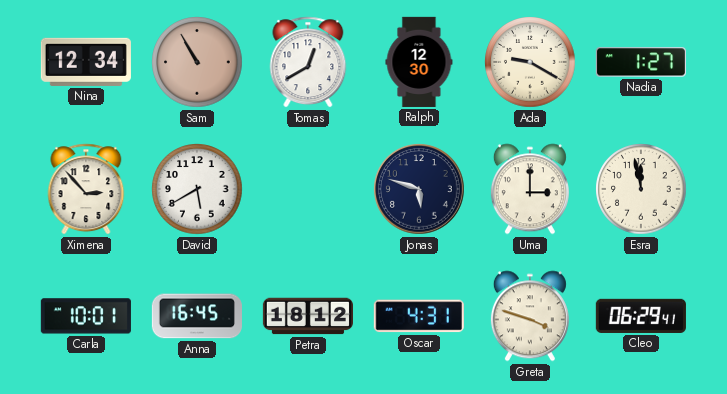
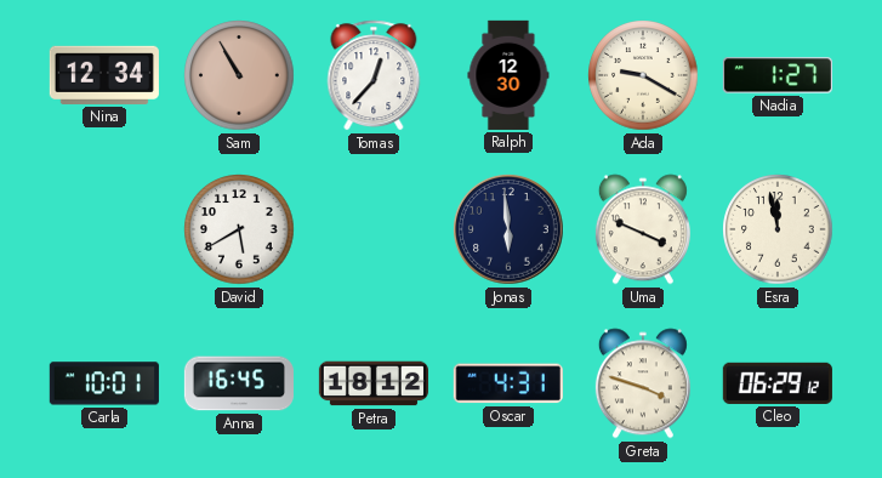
Tomas: 12:40 -> 12:37
Ximena: 2:53 -> none
Jonas: 5:48 -> 5:59
Uma: 3:00 -> 3:49
Cleo: 06:29:41 -> 06:29:12
